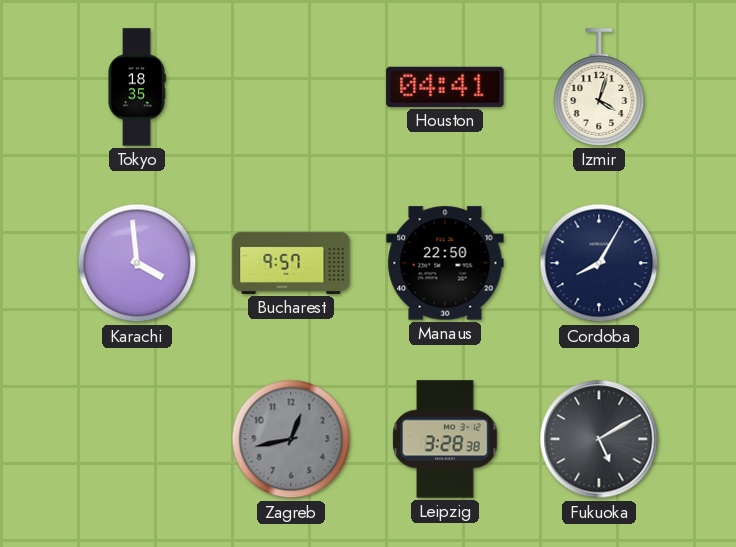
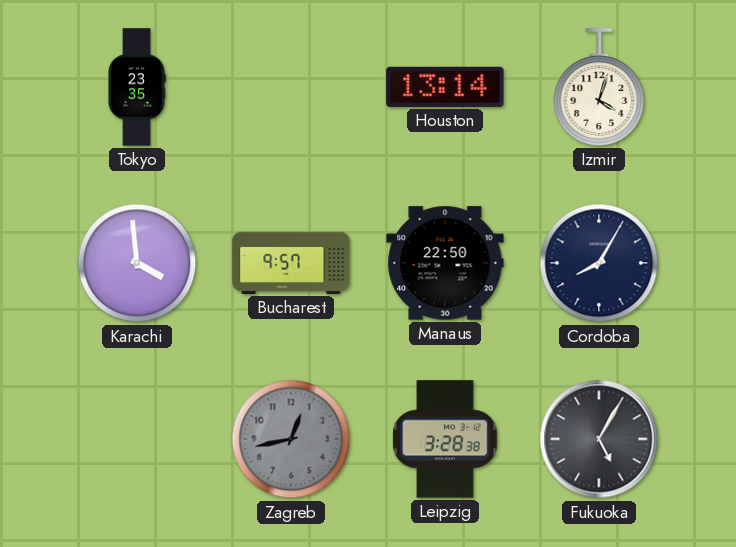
Tokyo: 18:35 -> 23:35
Houston: 04:41 -> 13:14
Fukuoka: 5:10 -> 5:05
